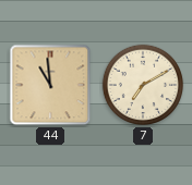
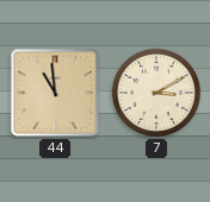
7: 7:10 -> 3:10
